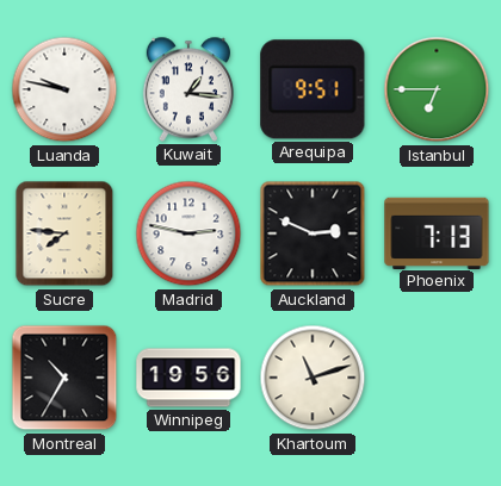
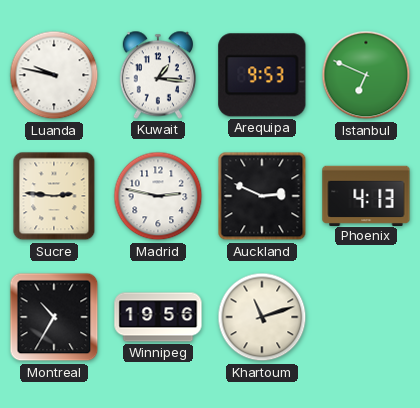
Arequipa: 9:51 -> 9:53
Istanbul: 6:45 -> 6:49
Sucre: 7:46 -> 2:46
Phoenix: 7:13 -> 4:13
